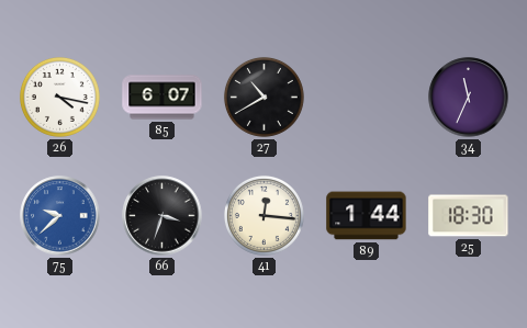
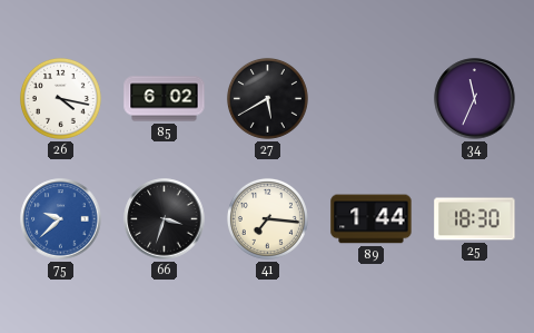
85: 6:07 -> 6:02
27: 10:40 -> 5:40
41: 12:16 -> 7:16
